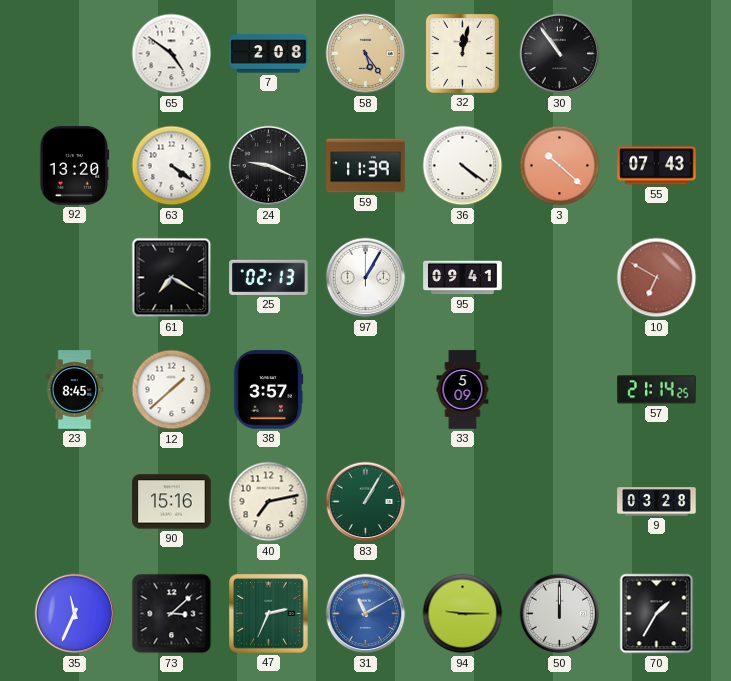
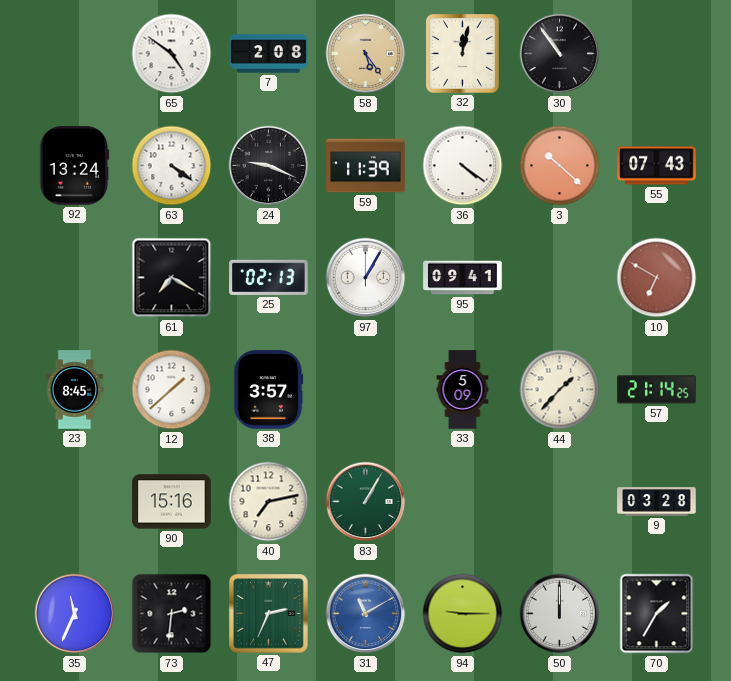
92: 13:20 -> 13:24
44: none -> 1:37
73: 3:08 -> 2:31
